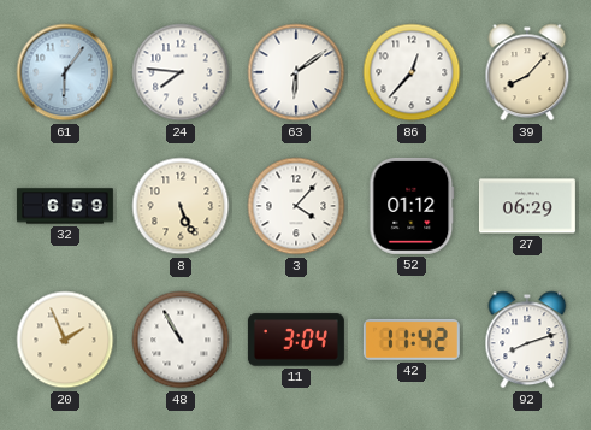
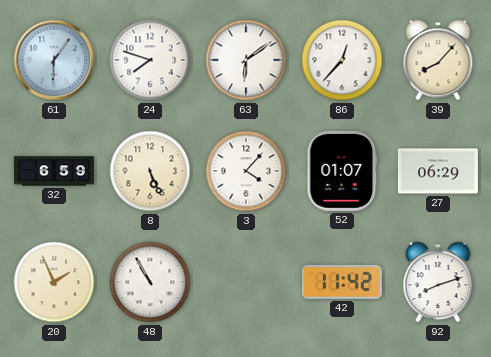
24: 7:46 -> 7:48
52: 01:12 -> 01:07
11: 3:04 -> none
